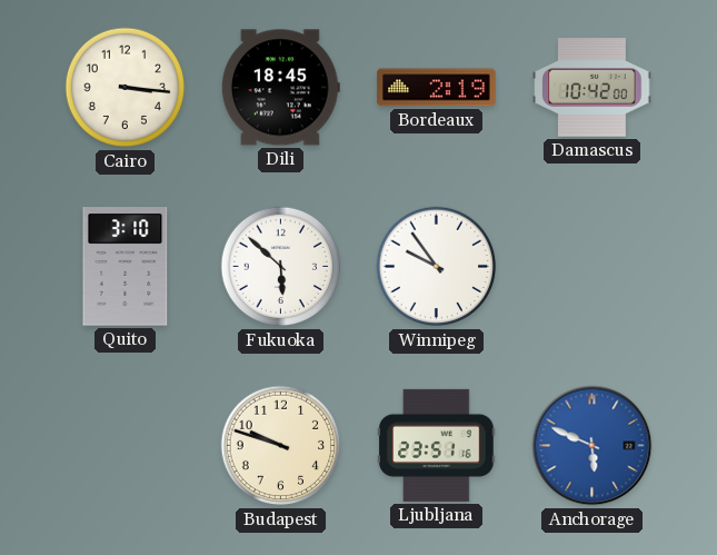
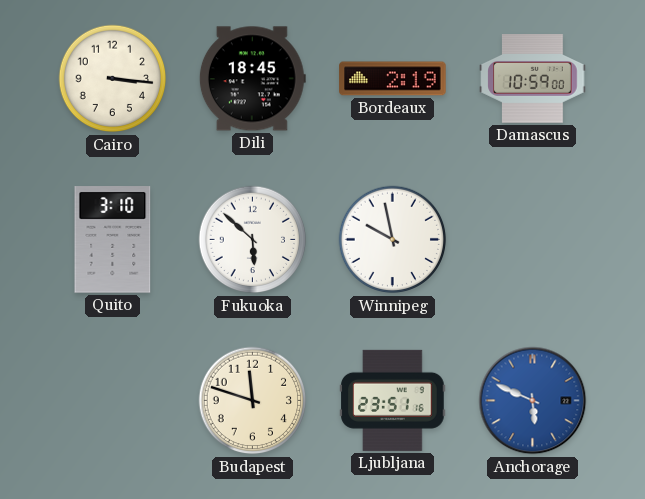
Damascus: 10:42 -> 10:59
Winnipeg: 9:54 -> 9:58
Budapest: 9:48 -> 11:48
